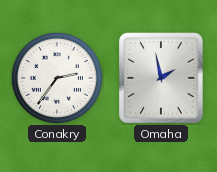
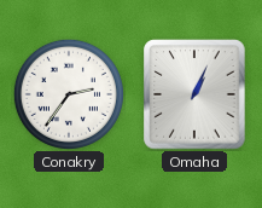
Omaha: 1:58 -> 1:04
